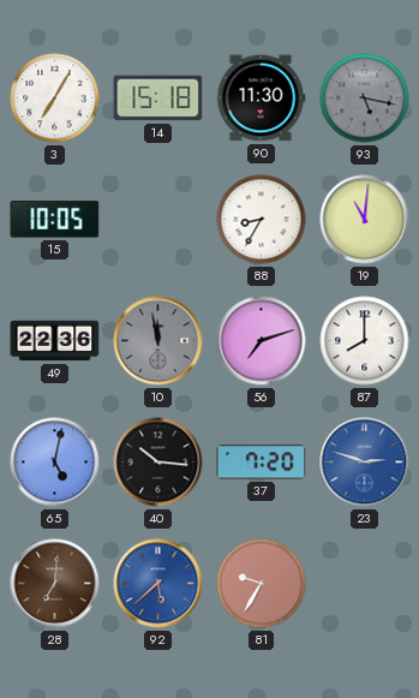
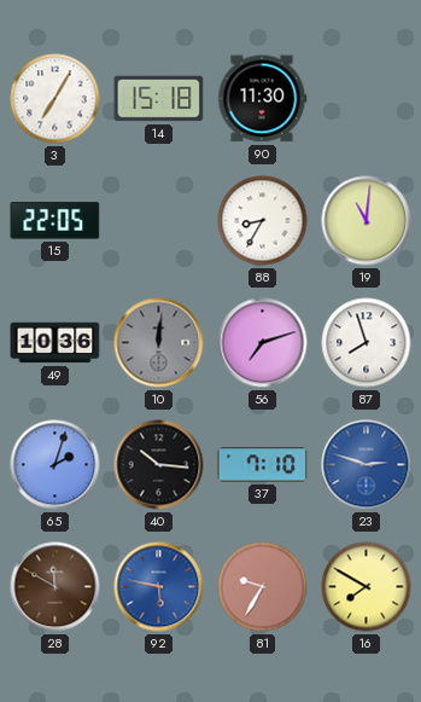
93: 5:17 -> none
15: 10:05 -> 22:05
49: 22:36 -> 10:36
10: 11:58 -> 12:01
87: 8:00 -> 7:57
65: 5:02 -> 2:03
37: 7:20 -> 7:10
28: 7:01 -> 11:50
92: 5:38 -> 5:47
16: none -> 7:50
